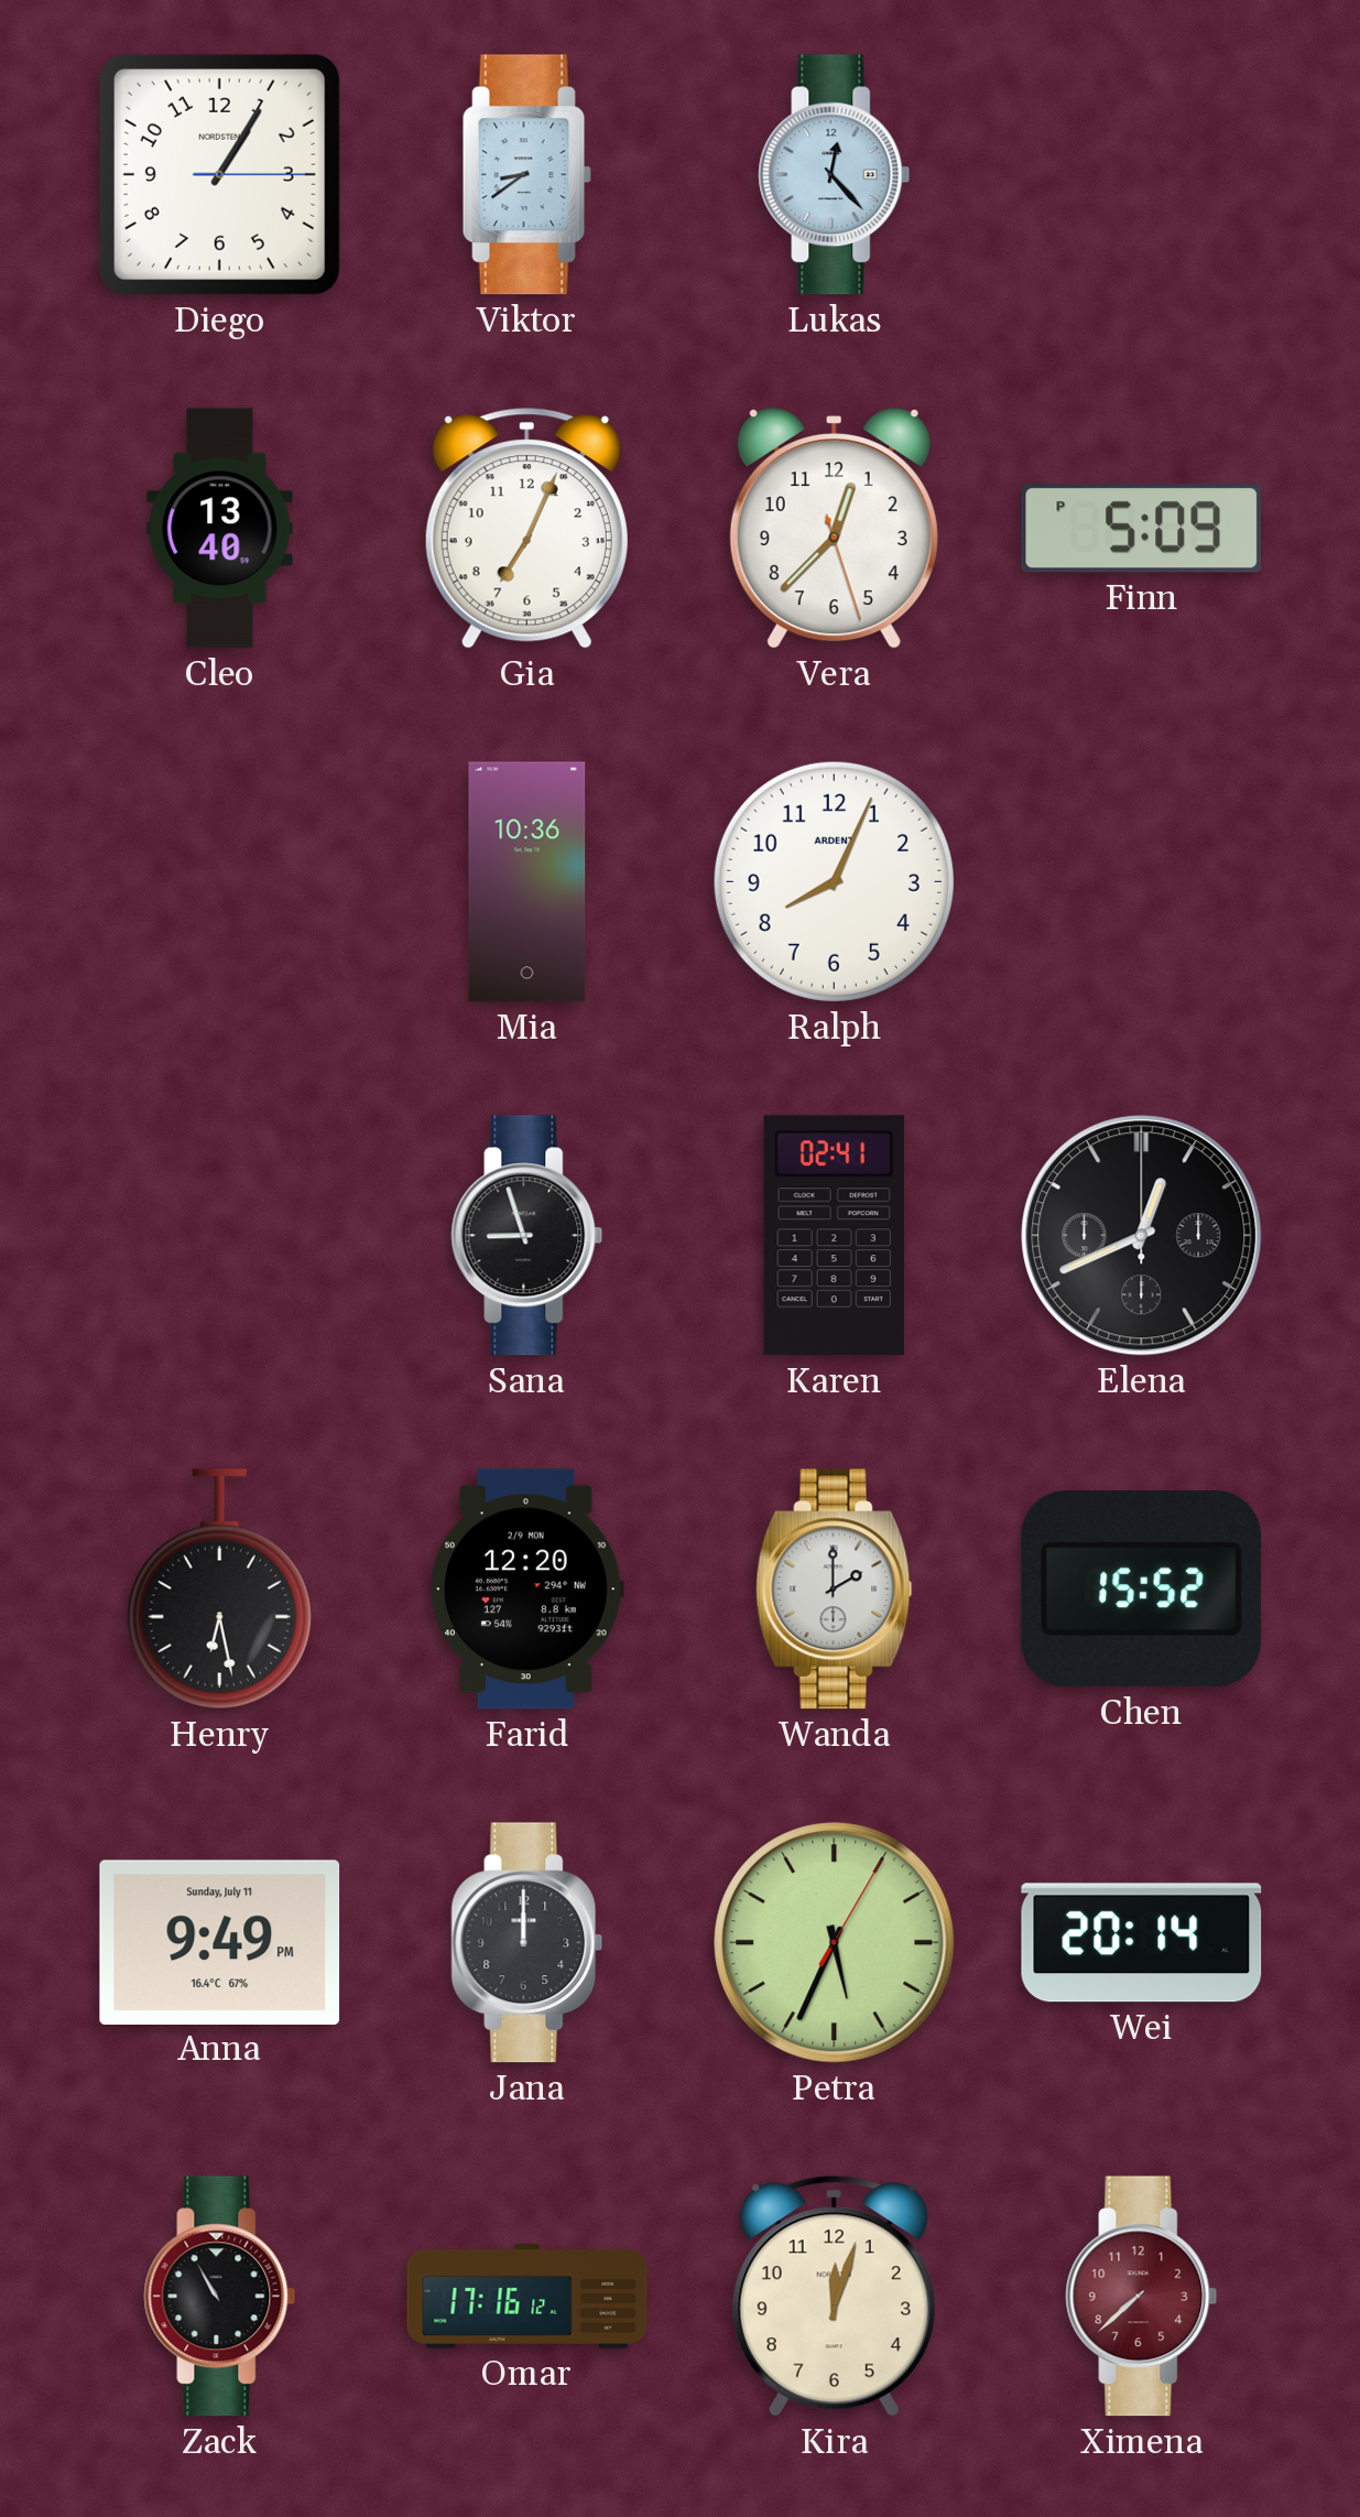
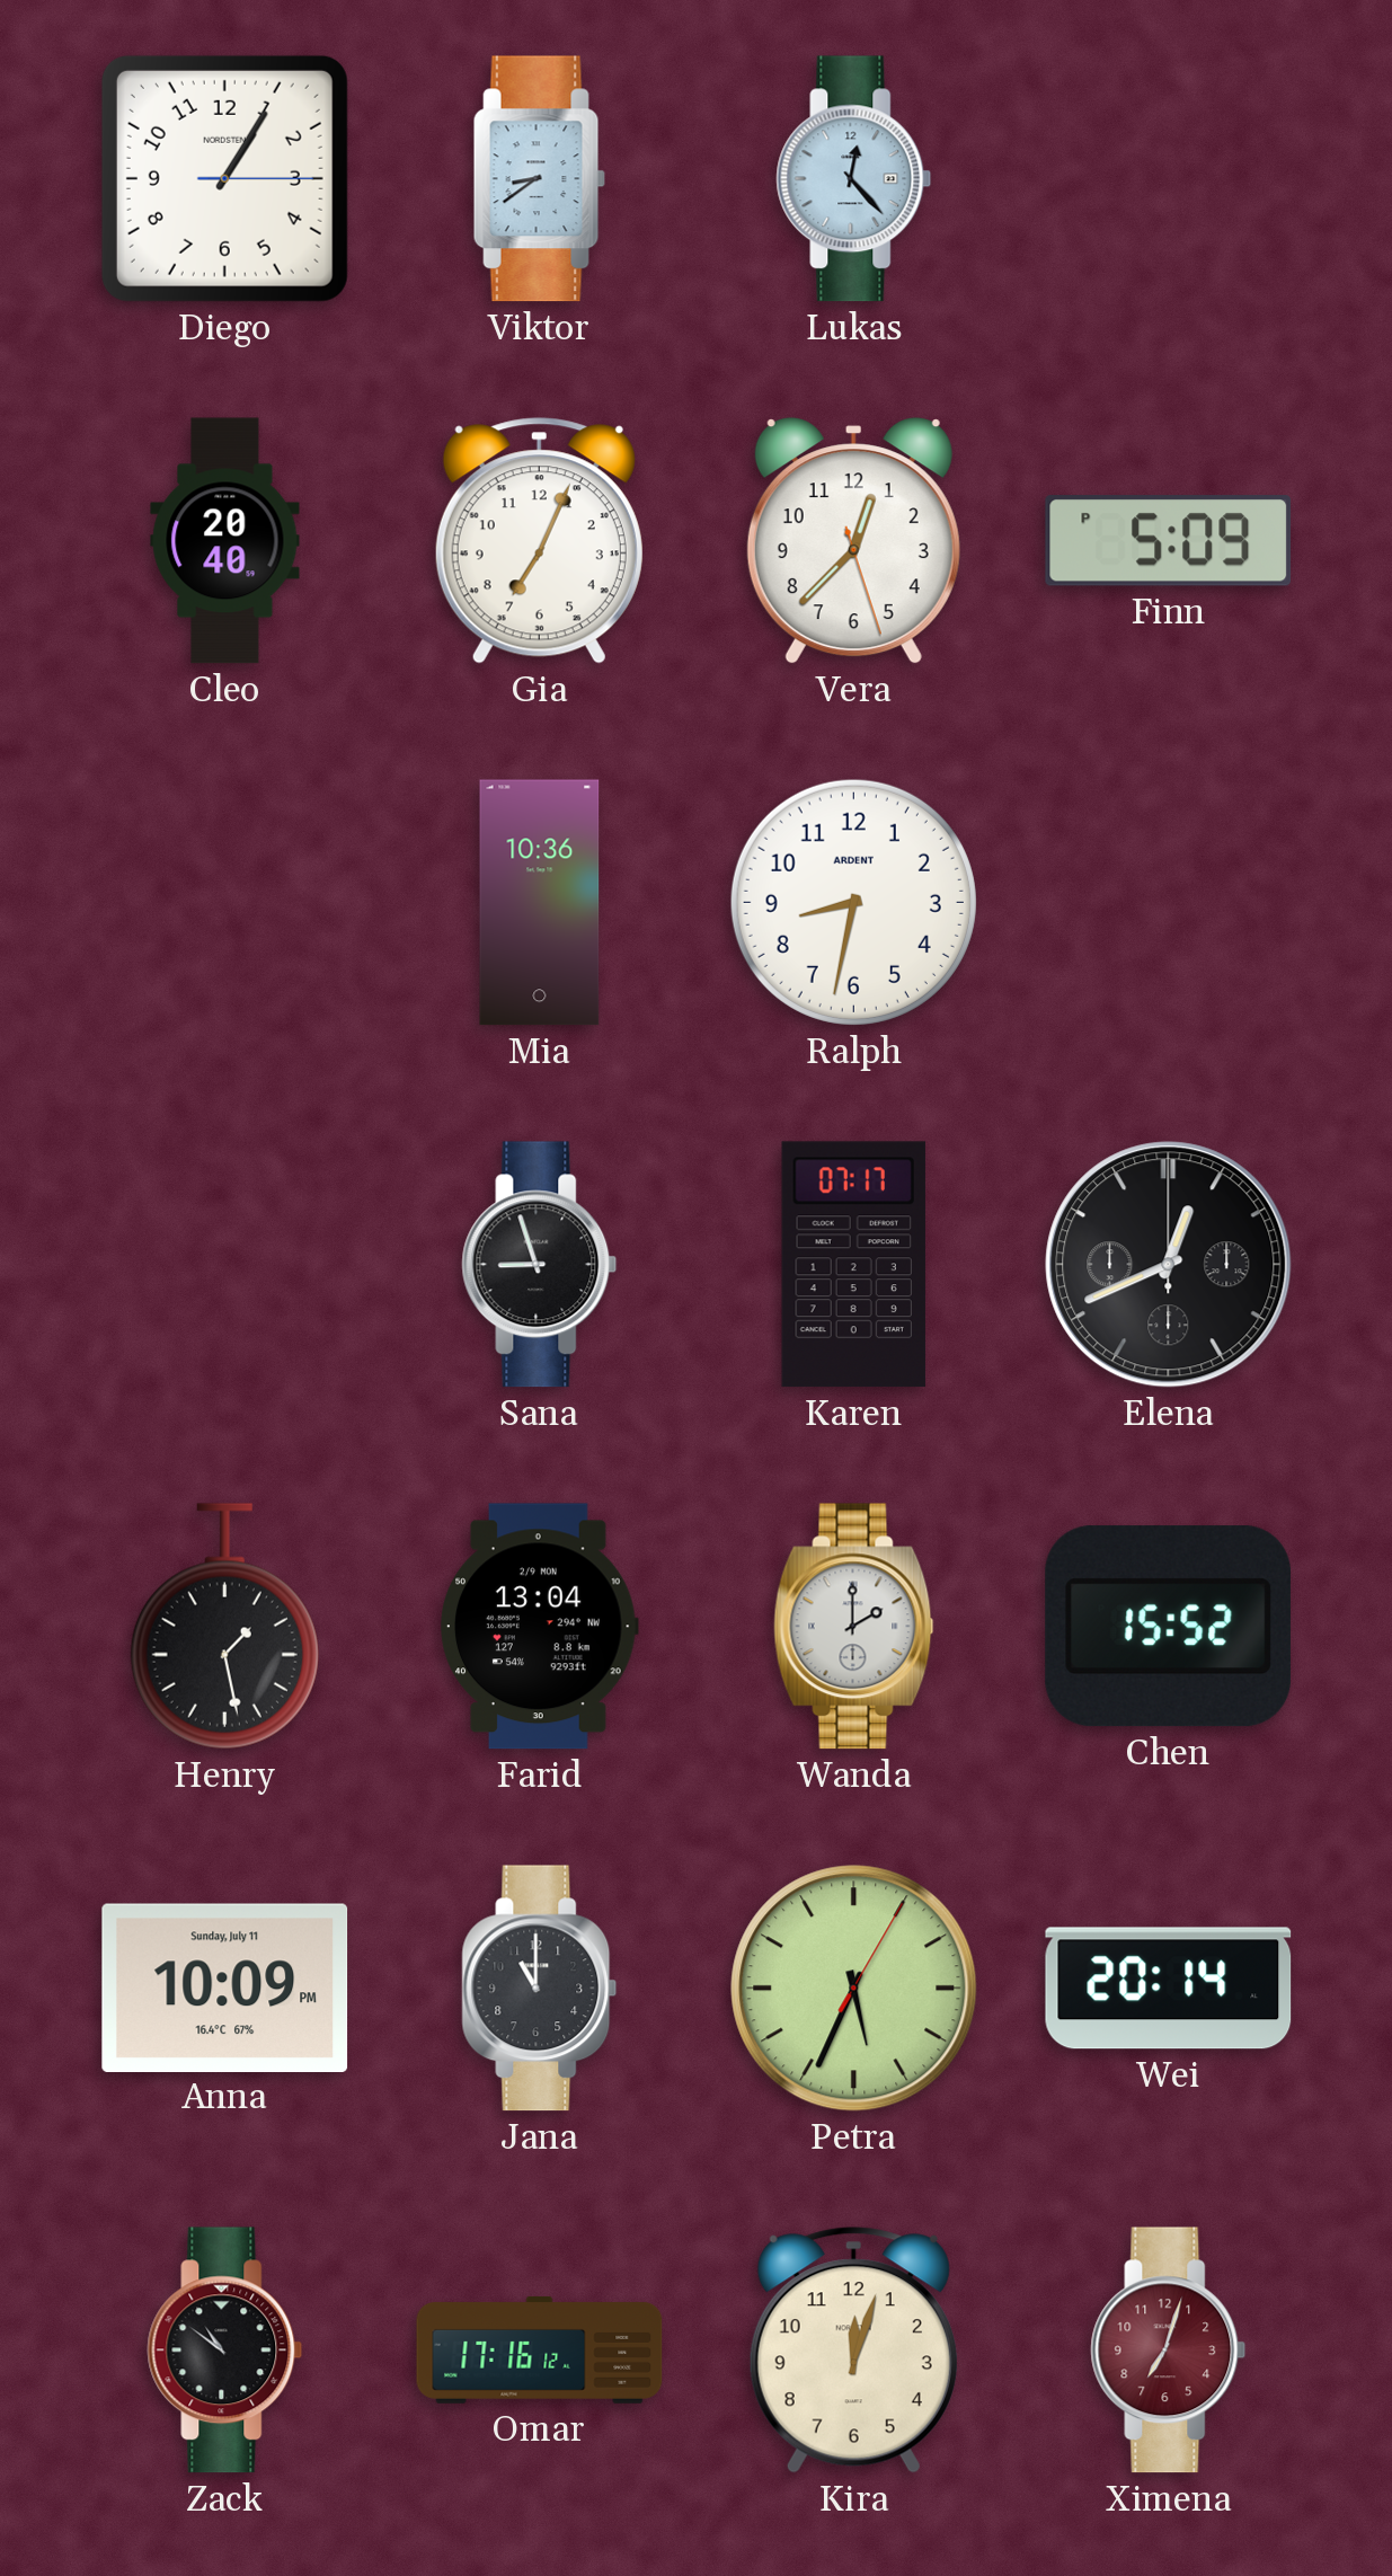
Cleo: 13:40 -> 20:40
Ralph: 8:04 -> 8:32
Karen: 02:41 -> 07:17
Henry: 6:28 -> 1:28
Farid: 12:20 -> 13:04
Anna: 9:49 -> 10:09
Jana: 12:00 -> 11:00
Zack: 10:55 -> 10:51
Ximena: 7:38 -> 7:03
